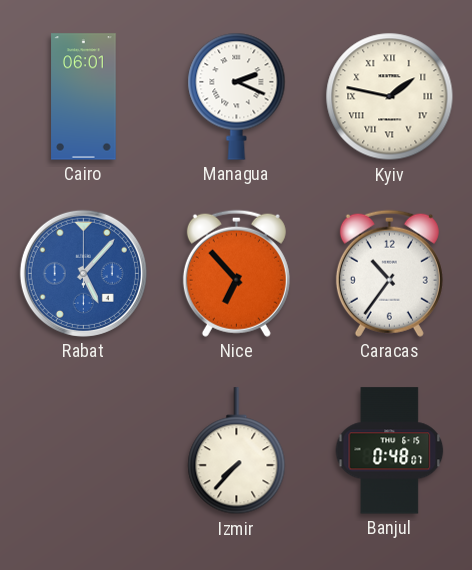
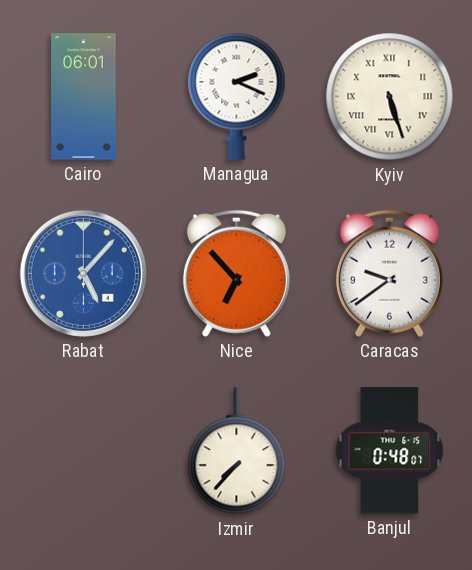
Kyiv: 1:47 -> 5:27
Caracas: 10:36 -> 9:39
